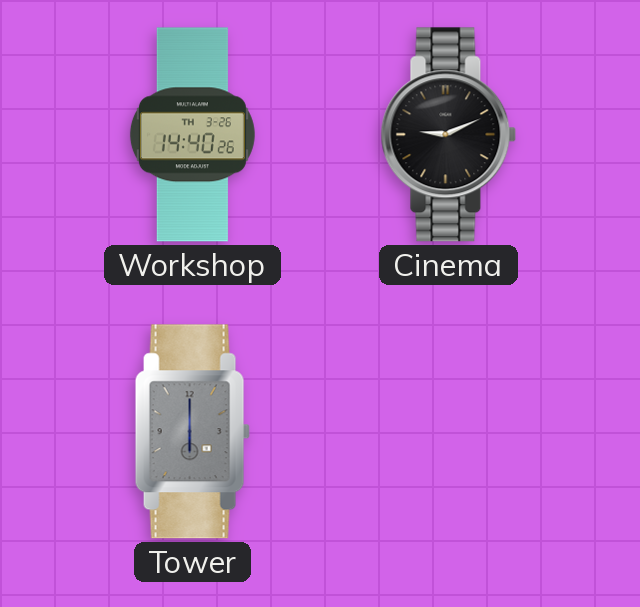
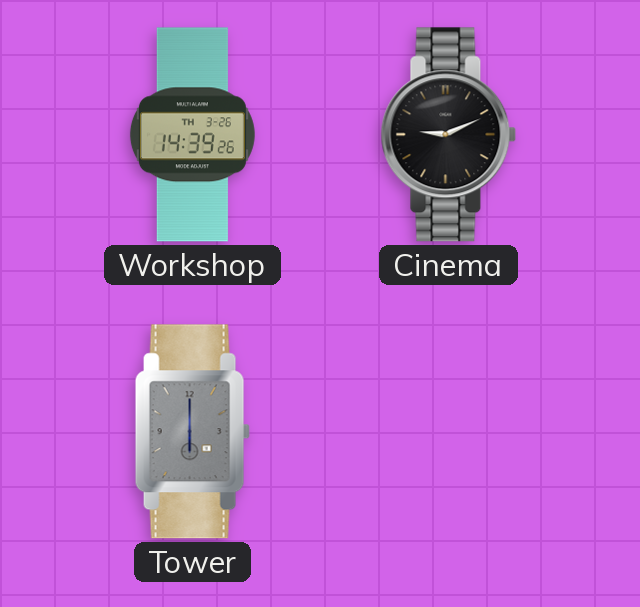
Workshop: 14:40 -> 14:39
